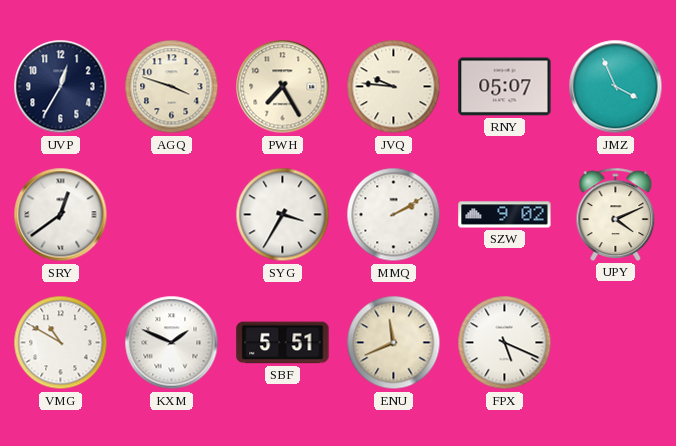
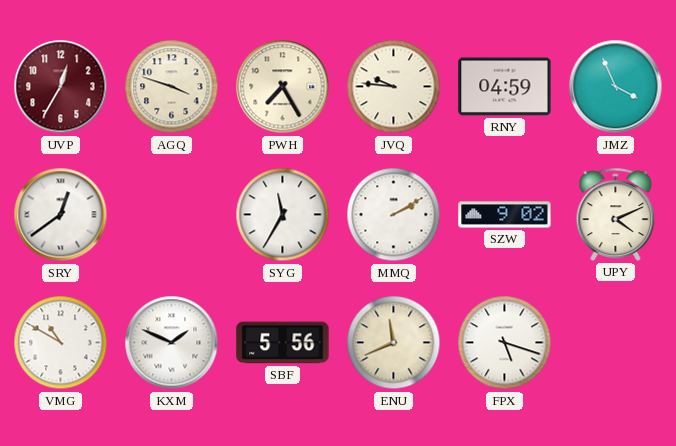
UVP dial: navy -> burgundy
RNY: 05:07 -> 04:59
SYG: 3:35 -> 11:35
SBF: 5:51 -> 5:56
FPX: 5:19 -> 5:18
